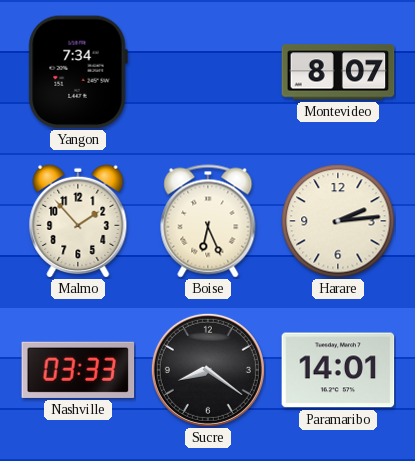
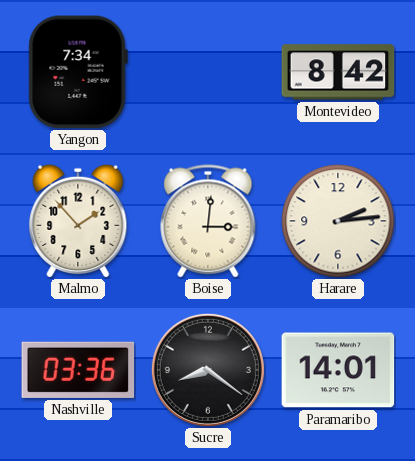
Montevideo: 8:07 -> 8:42
Boise: 6:26 -> 3:01
Nashville: 03:33 -> 03:36
